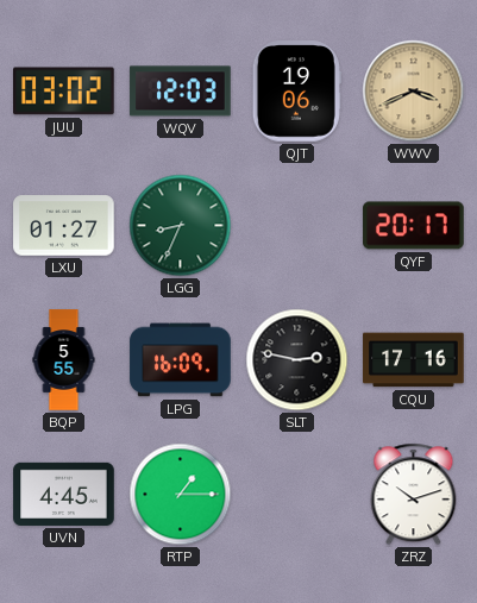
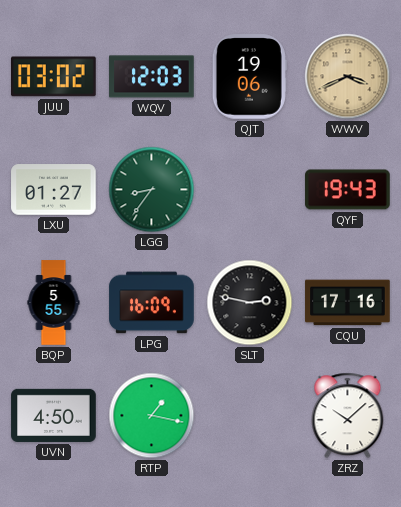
LGG: 8:34 -> 8:36
QYF: 20:17 -> 19:43
UVN: 4:45 -> 4:50
RTP: 1:15 -> 1:17
ZRZ: 10:12 -> 10:08
